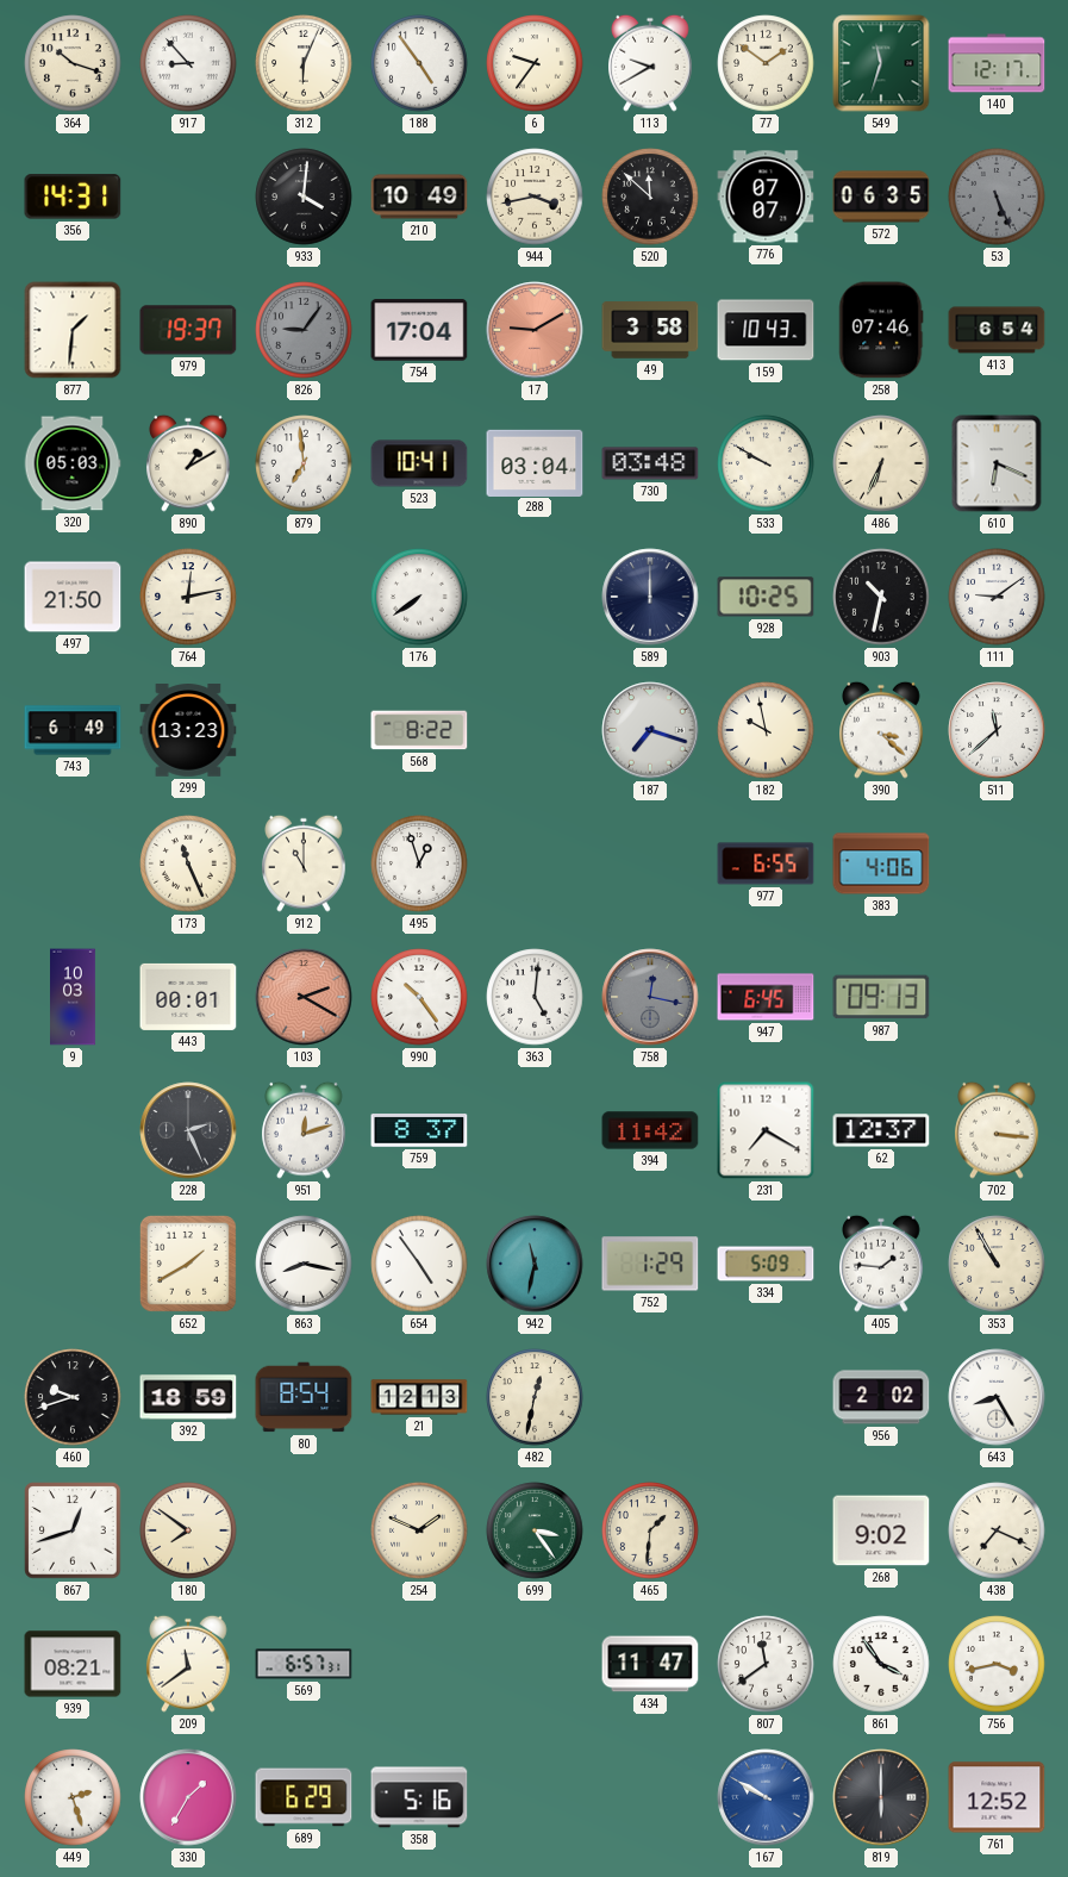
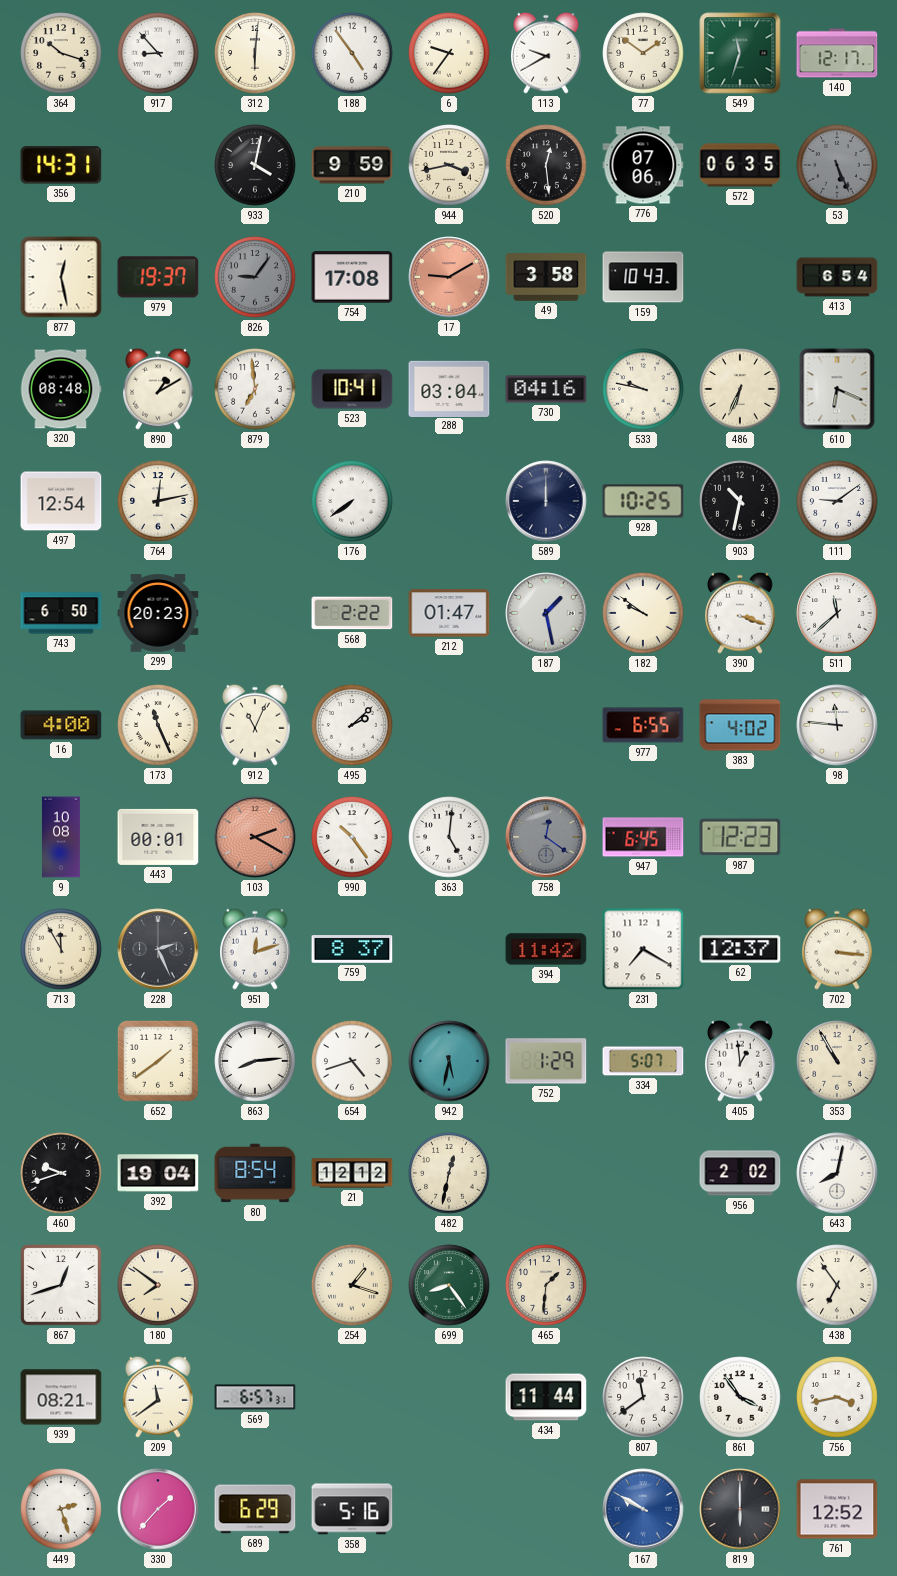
312: 6:04 -> 6:01
933: 4:01 -> 4:02
210: 10:49 -> 9:59
520: 11:52 -> 12:29
776: 07:07 -> 07:06
877: 1:31 -> 12:28
754: 17:04 -> 17:08
258: 07:46 -> none
320: 05:03 -> 08:48
730: 03:48 -> 04:16
533: 9:50 -> 9:47
497: 21:50 -> 12:54
743: 6:49 -> 6:50
299: 13:23 -> 20:23
568: 8:22 -> 2:22
212: none -> 01:47
187: 7:18 -> 1:28
182: 9:58 -> 9:51
390: 3:22 -> 3:18
16: none -> 4:00
912: 11:00 -> 11:04
495: 12:57 -> 2:08
383: 4:06 -> 4:02
98: none -> 11:46
9: 10:03 -> 10:08
758: 12:17 -> 12:21
987: 09:13 -> 12:23
713: none -> 11:55
652: 1:40 -> 1:39
863: 8:17 -> 8:14
654: 4:54 -> 4:42
942: 11:32 -> 5:32
334: 5:09 -> 5:07
405: 1:46 -> 12:59
392: 18:59 -> 19:04
21: 12:13 -> 12:12
643: 8:25 -> 8:02
254: 1:49 -> 1:18
699: 3:24 -> 8:24
268: 9:02 -> none
438: 7:19 -> 6:54
434: 11:47 -> 11:44
330: 1:35 -> 1:37
